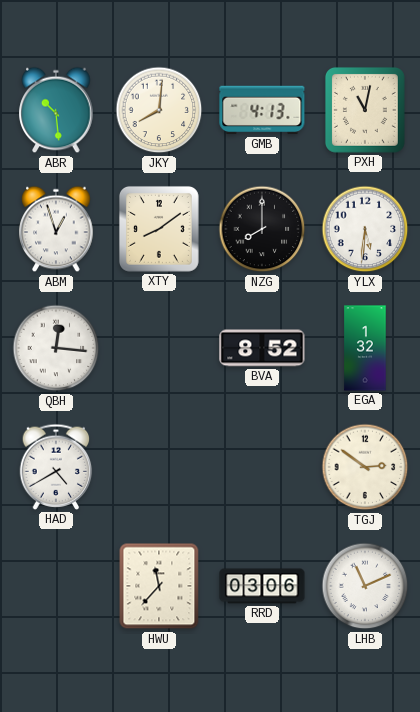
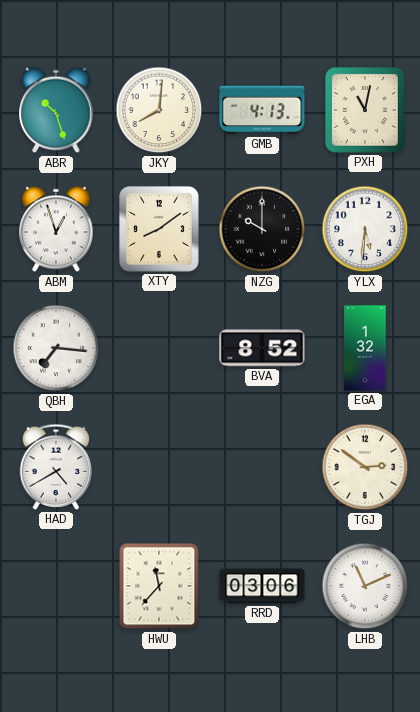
ABR: 10:29 -> 10:27
NZG: 8:00 -> 10:00
QBH: 12:16 -> 7:16
